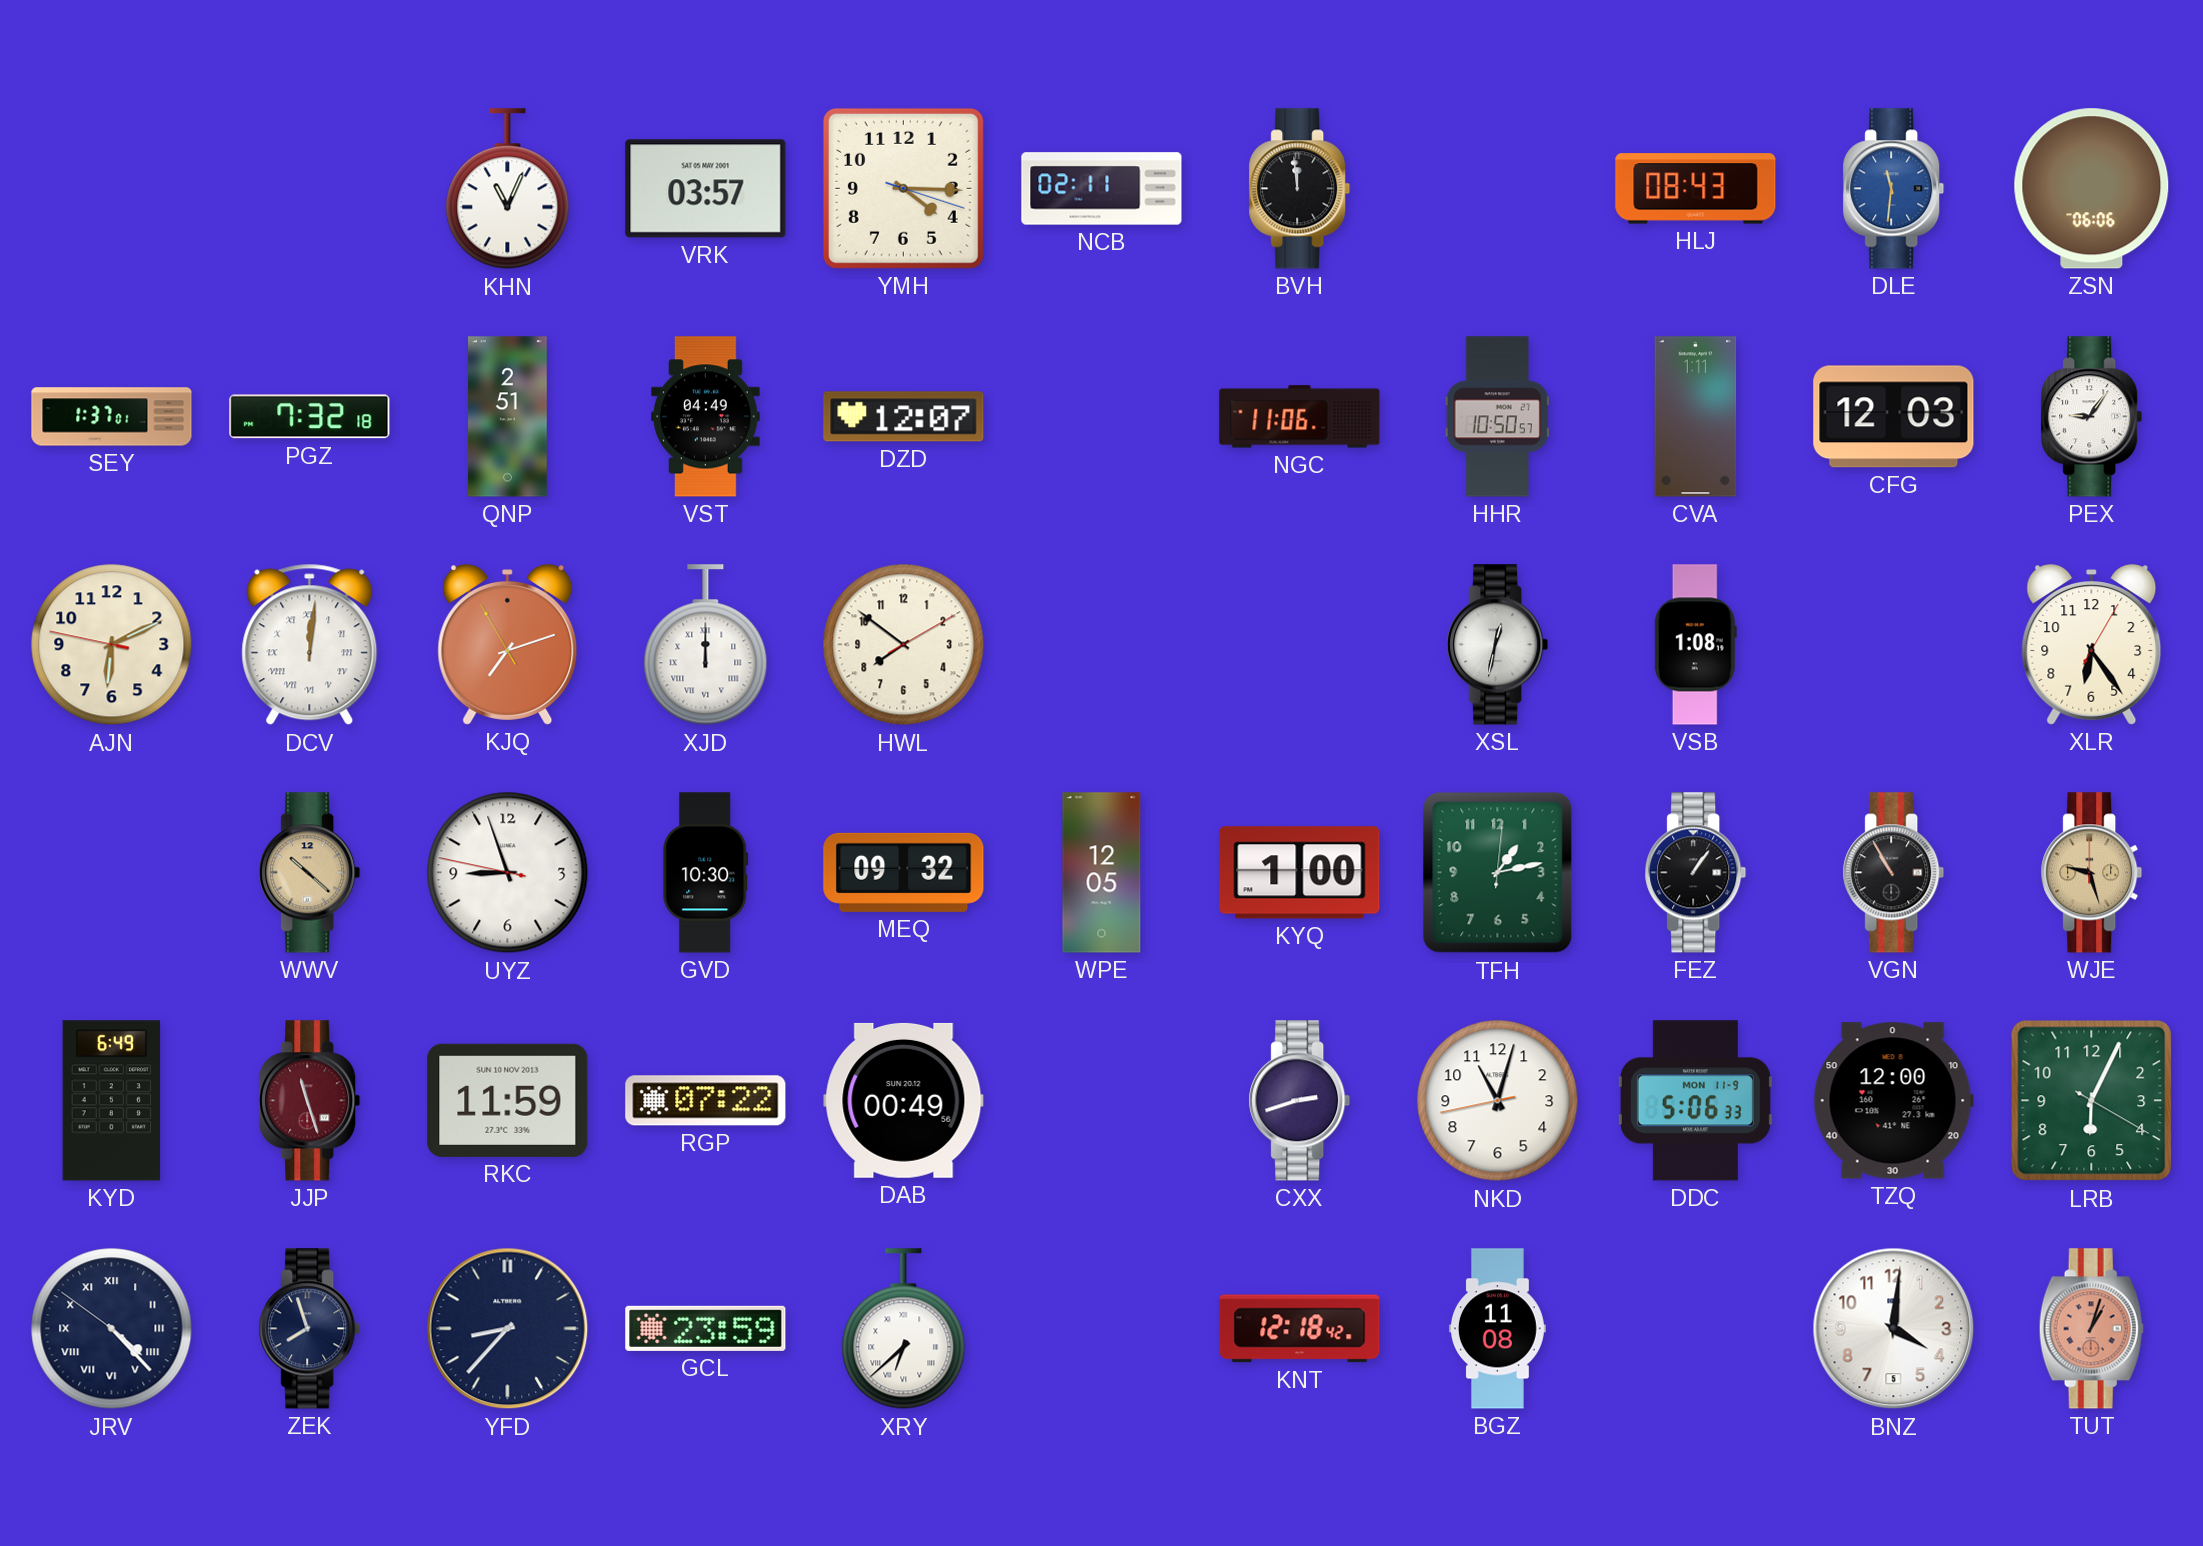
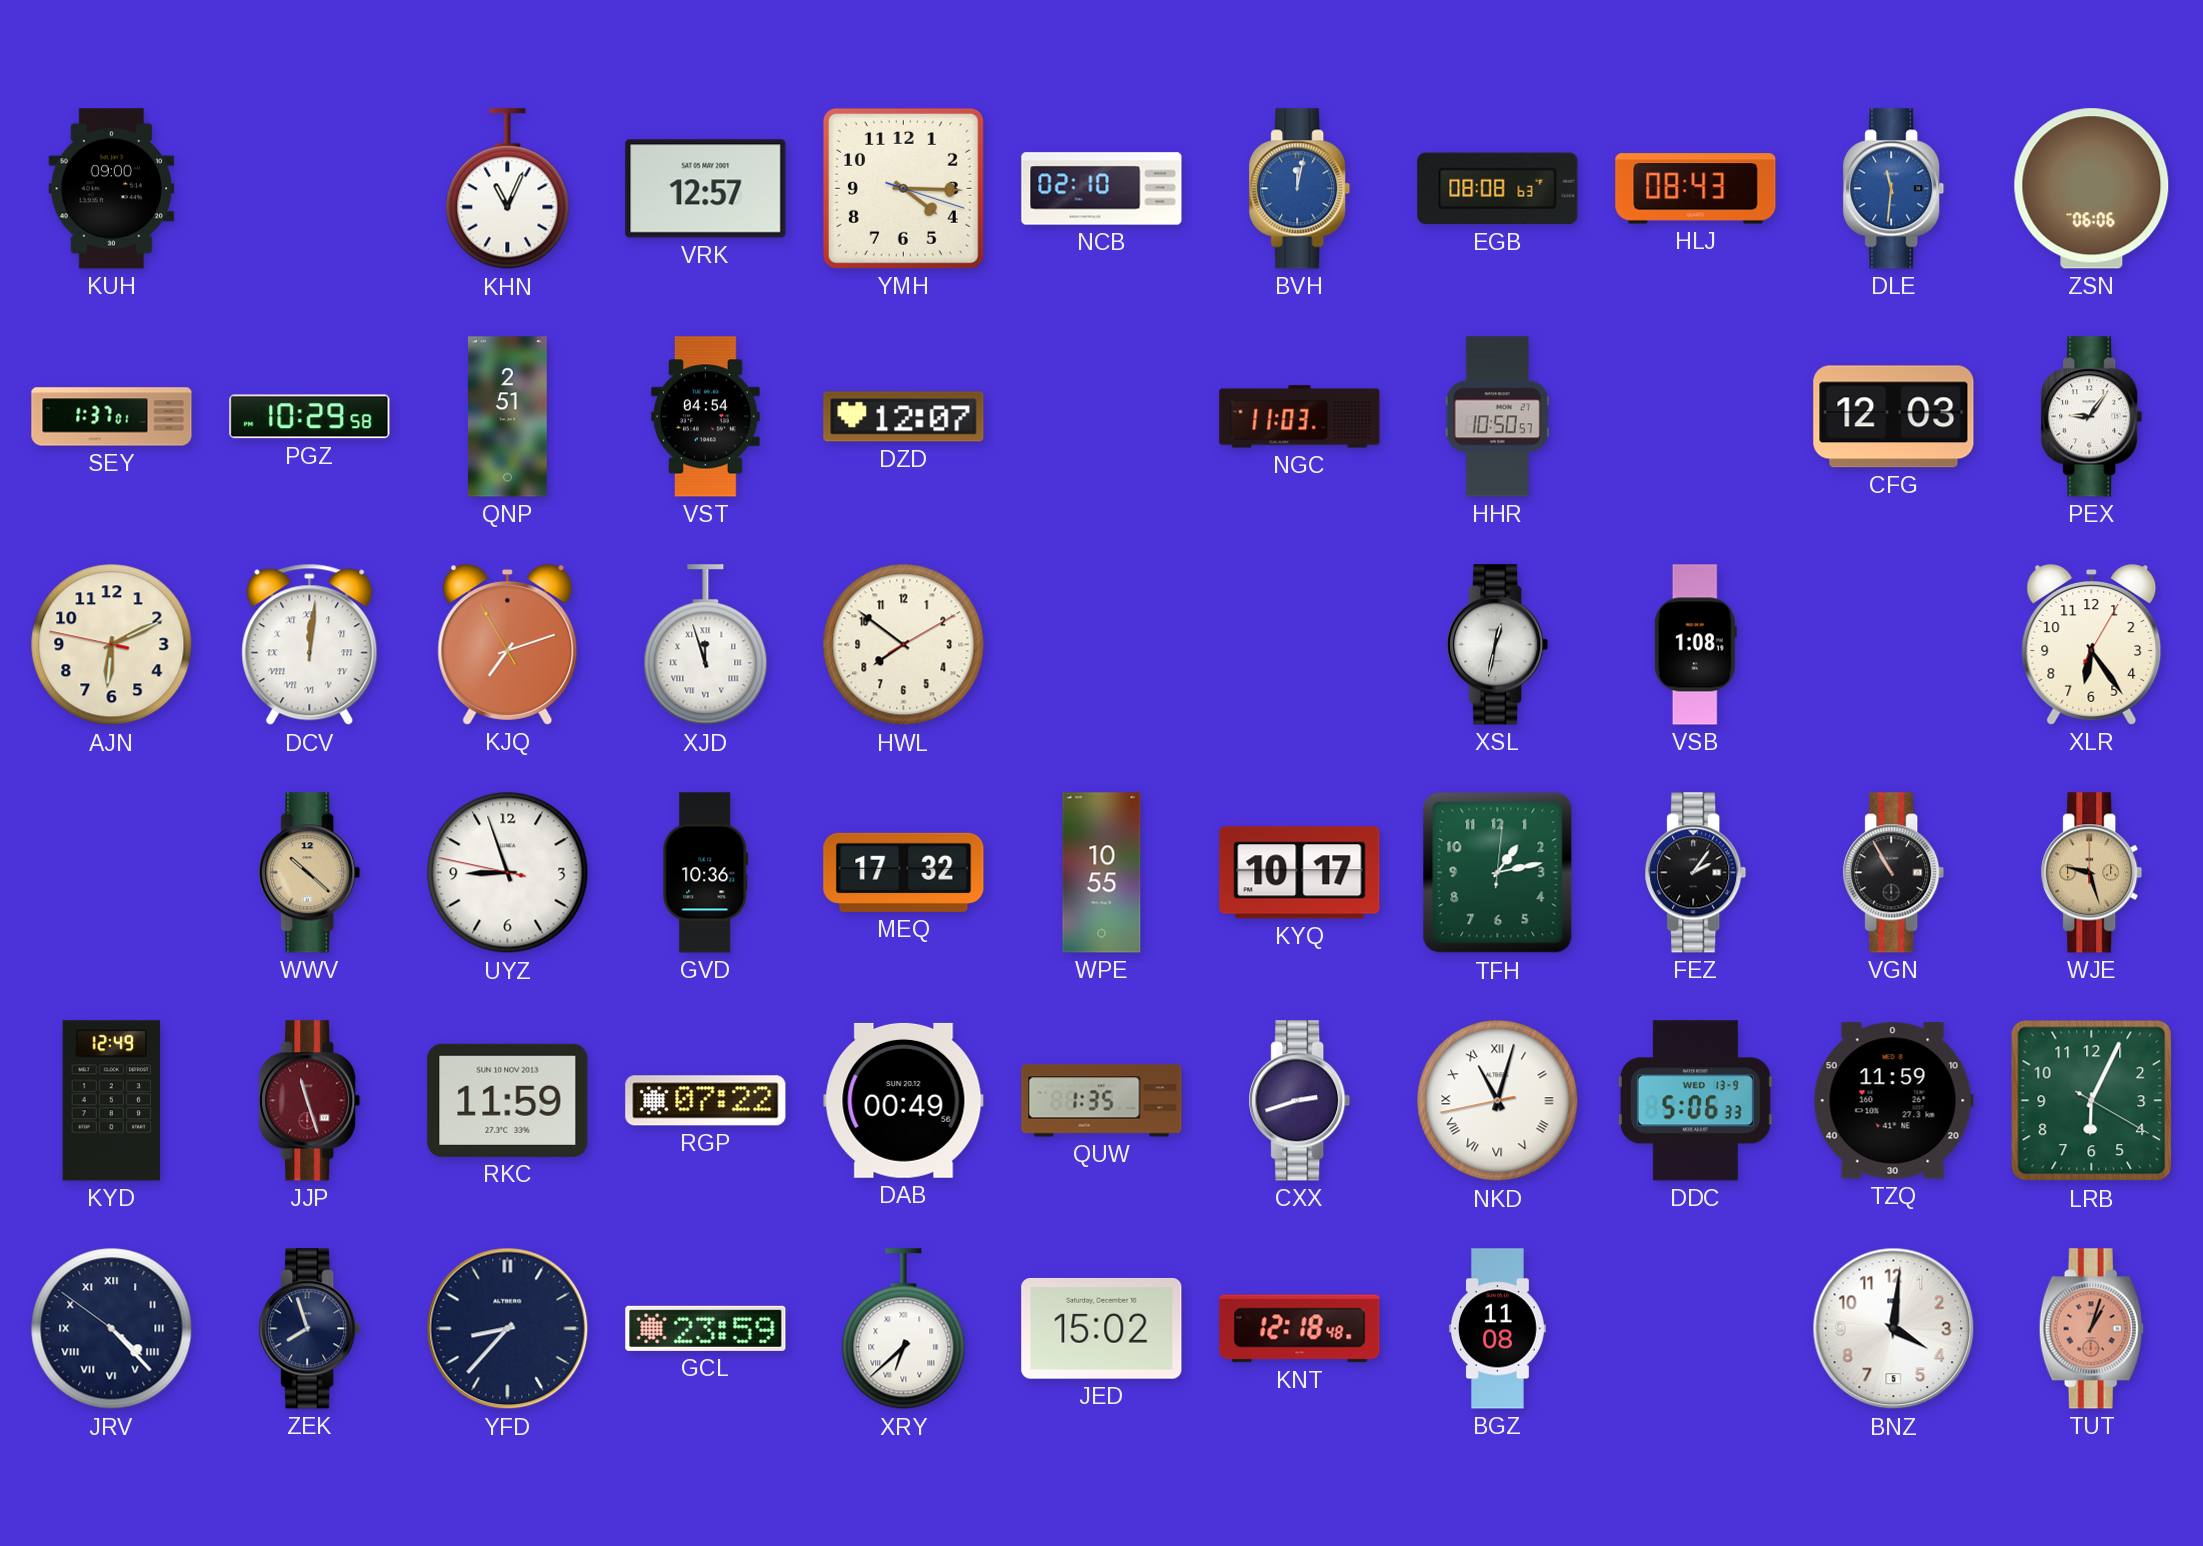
KUH: none -> 09:00
VRK: 03:57 -> 12:57
NCB: 02:11 -> 02:10
BVH: 11:59 -> 12:02
BVH dial: black -> blue
EGB: none -> 08:08
PGZ: 7:32 -> 10:29
VST: 04:49 -> 04:54
NGC: 11:06 -> 11:03
CVA: 1:11 -> none
XJD: 12:00 -> 11:57
GVD: 10:30 -> 10:36
MEQ: 09:32 -> 17:32
WPE: 12:05 -> 10:55
KYQ: 1:00 -> 10:17
FEZ: 1:06 -> 2:06
KYD: 6:49 -> 12:49
QUW: none -> 1:35
NKD numerals: Arabic -> Roman
DDC date: MON 11-9 -> WED 13-9
TZQ: 12:00 -> 11:59
JED: none -> 15:02
KNT: 12:18:42 -> 12:18:48
